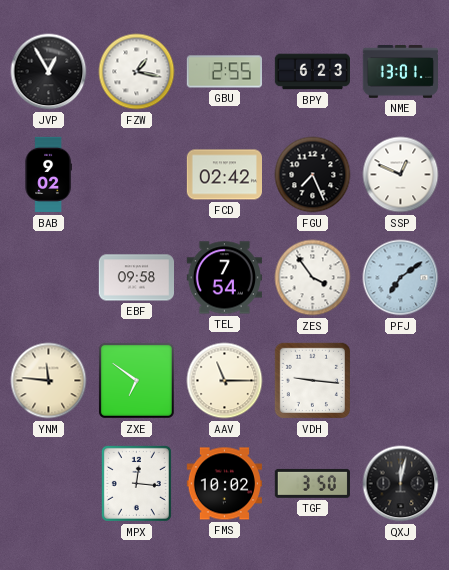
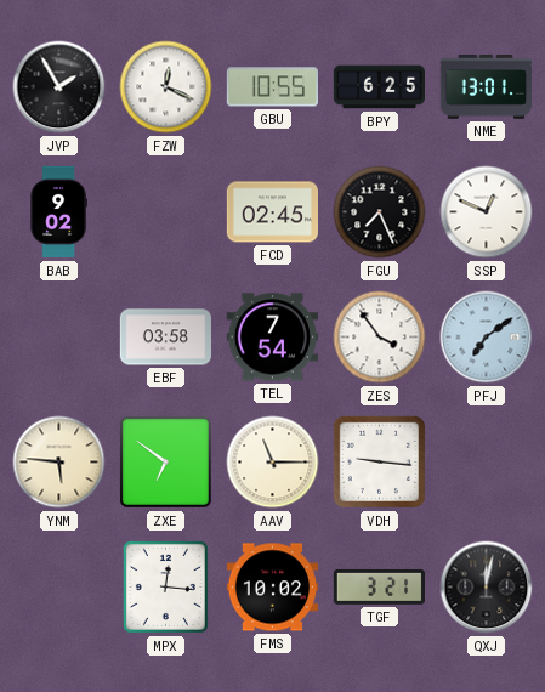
JVP: 12:55 -> 1:55
FZW: 1:17 -> 12:19
GBU: 2:55 -> 10:55
BPY: 6:23 -> 6:25
FCD: 02:42 -> 02:45
EBF: 09:58 -> 03:58
YNM: 11:46 -> 5:46
TGF: 3:50 -> 3:21
